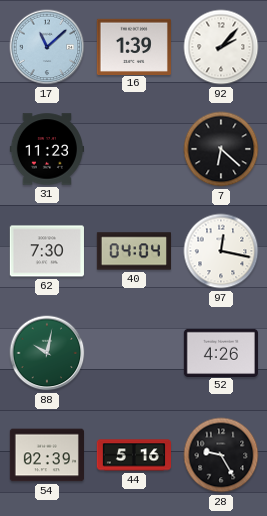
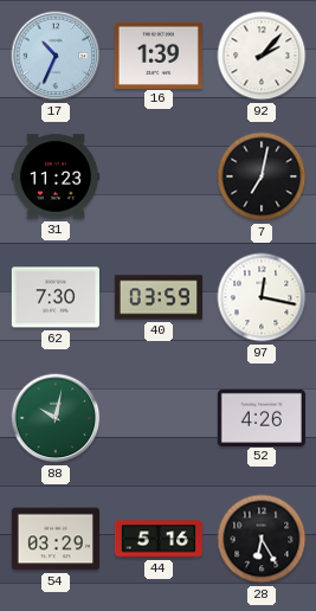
17: 11:08 -> 10:34
7: 6:22 -> 7:02
40: 04:04 -> 03:59
54: 02:39 -> 03:29
28: 9:25 -> 6:25
